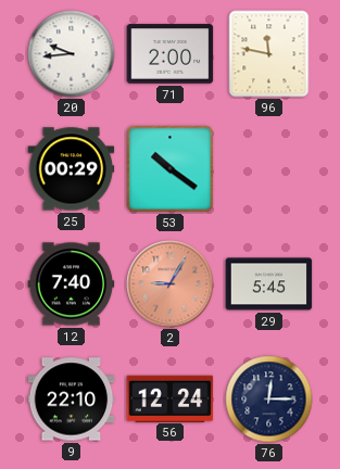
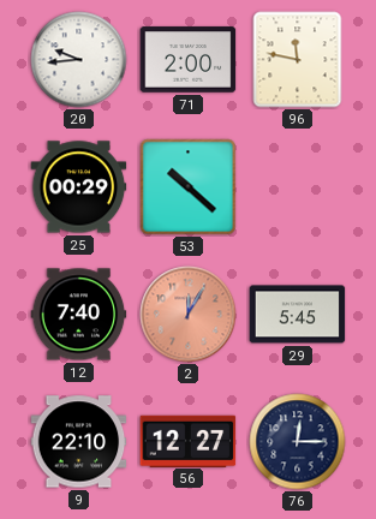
53: 10:21 -> 10:22
2: 9:05 -> 12:05
56: 12:24 -> 12:27
